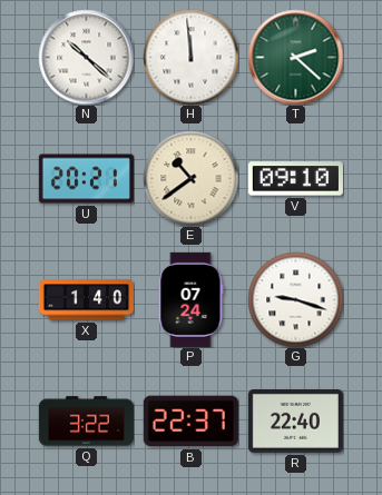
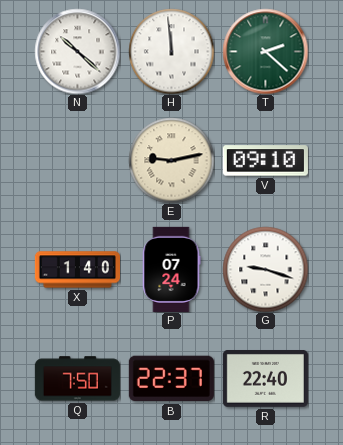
U: 20:21 -> none
E: 10:39 -> 9:13
Q: 3:22 -> 7:50
